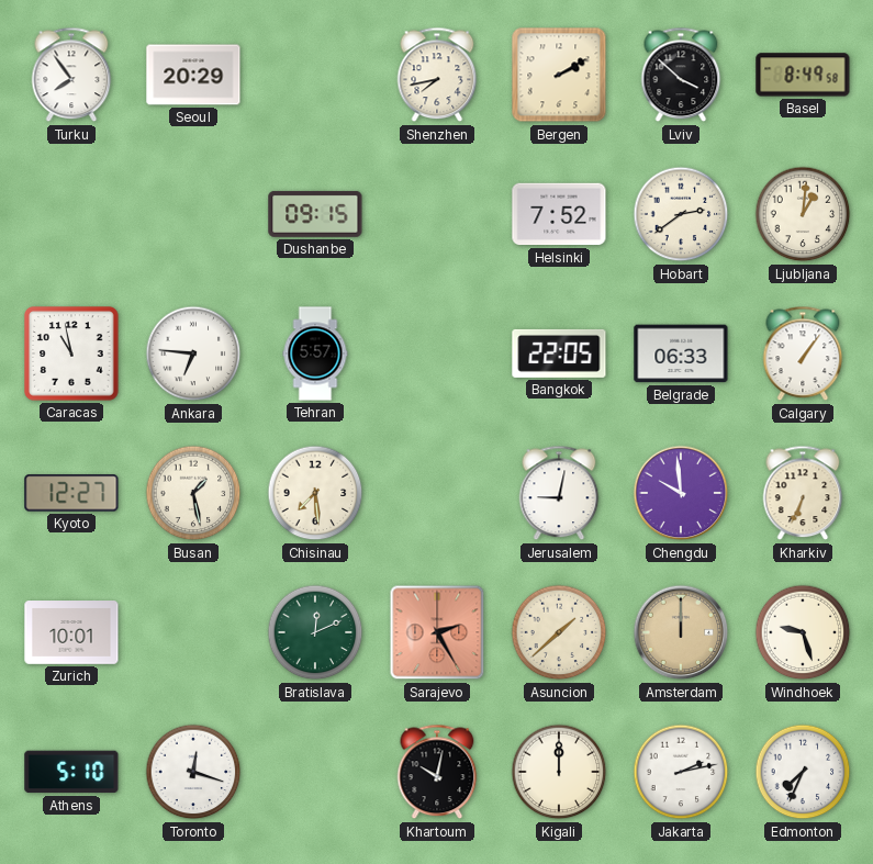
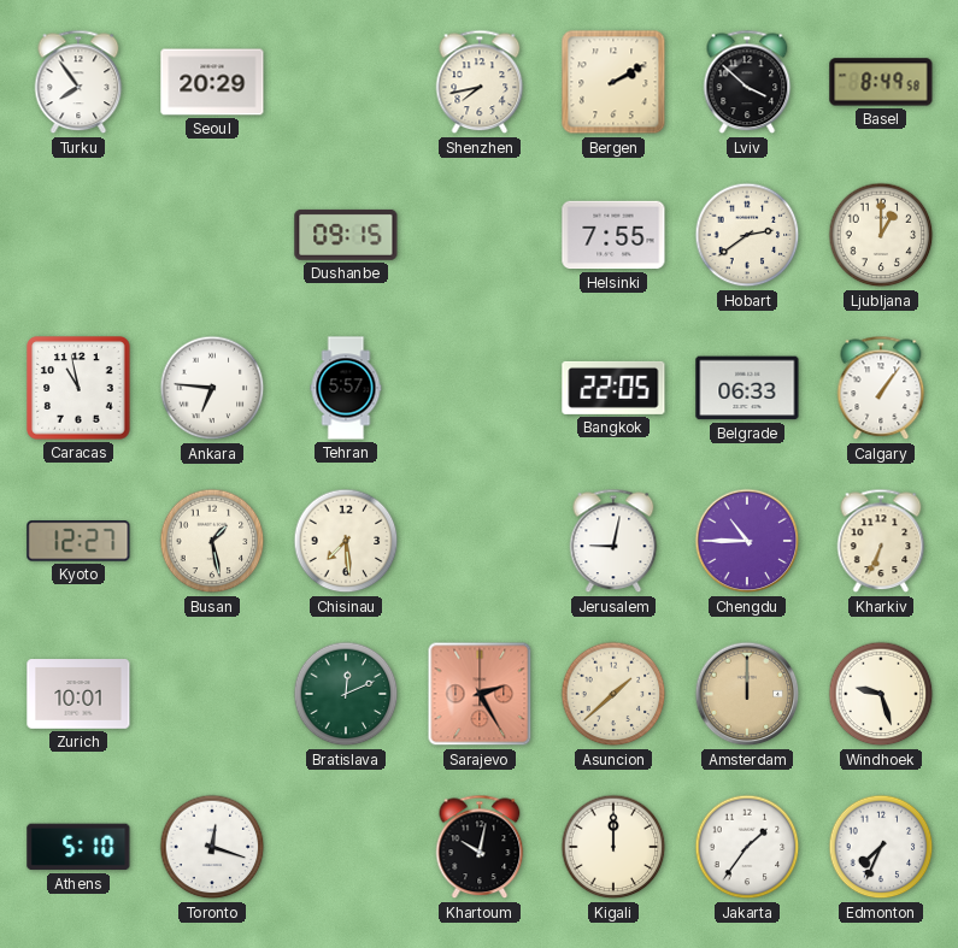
Helsinki: 7:52 -> 7:55
Ljubljana: 1:01 -> 1:00
Chengdu: 9:59 -> 10:45
Jakarta: 2:13 -> 1:36
